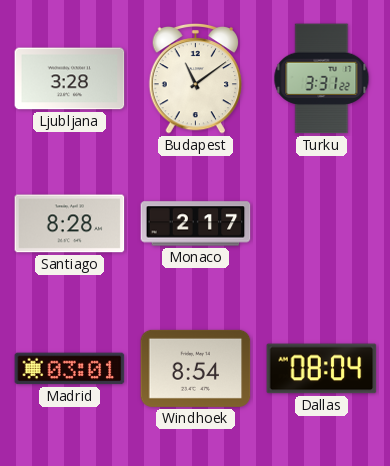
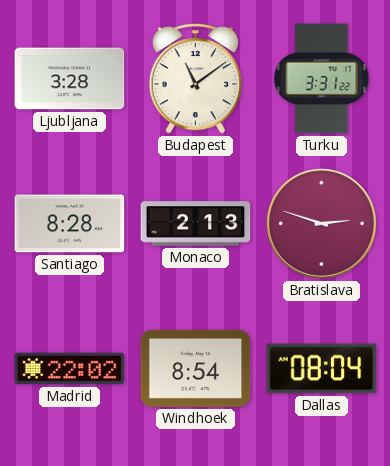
Monaco: 2:17 -> 2:13
Bratislava: none -> 2:48
Madrid: 03:01 -> 22:02
